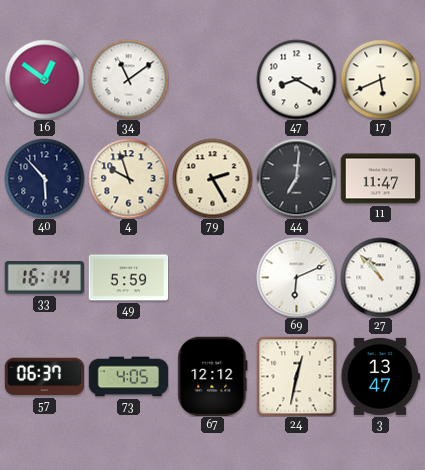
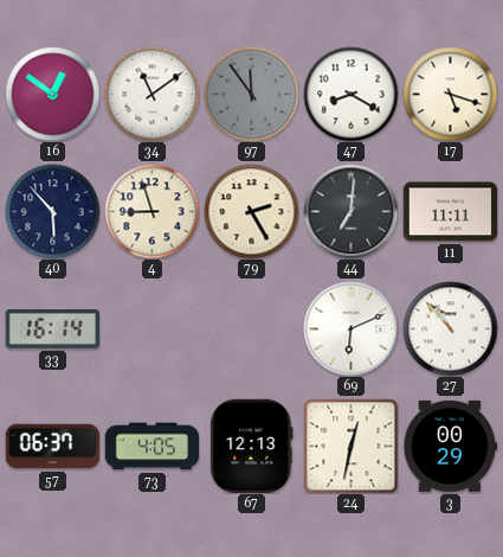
97: none -> 11:54
17: 5:41 -> 5:18
4: 9:57 -> 8:57
11: 11:47 -> 11:11
49: 5:59 -> none
67: 12:12 -> 12:13
3: 13:47 -> 00:29
